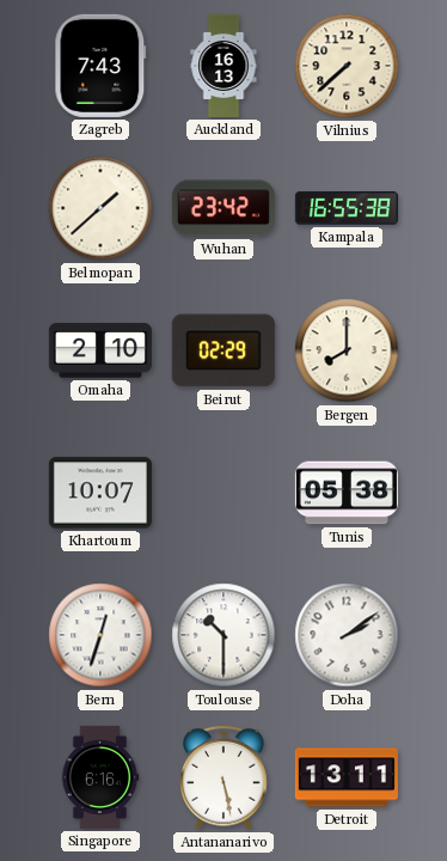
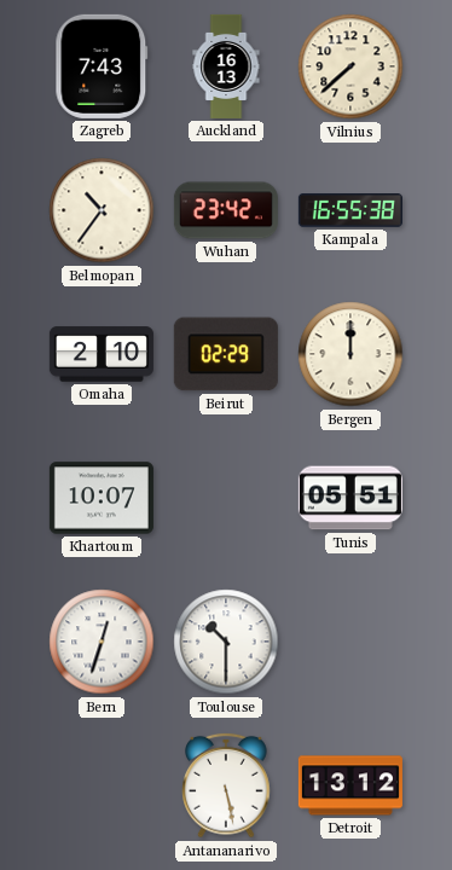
Belmopan: 1:38 -> 10:36
Bergen: 8:00 -> 12:00
Tunis: 05:38 -> 05:51
Doha: 2:09 -> none
Singapore: 6:16 -> none
Detroit: 13:11 -> 13:12
